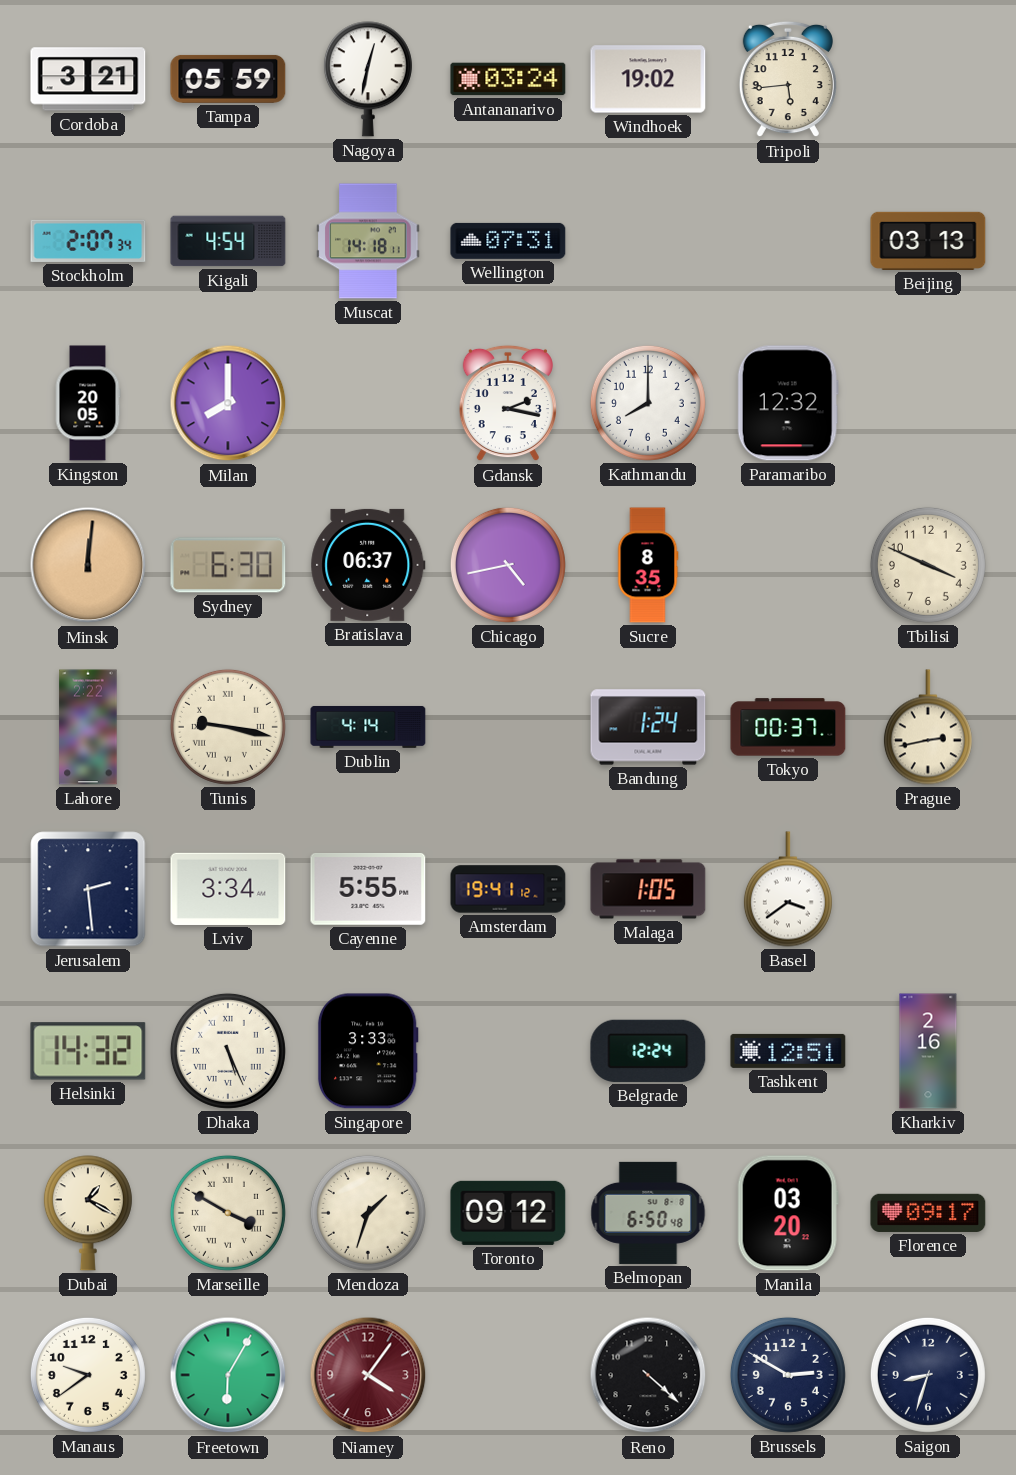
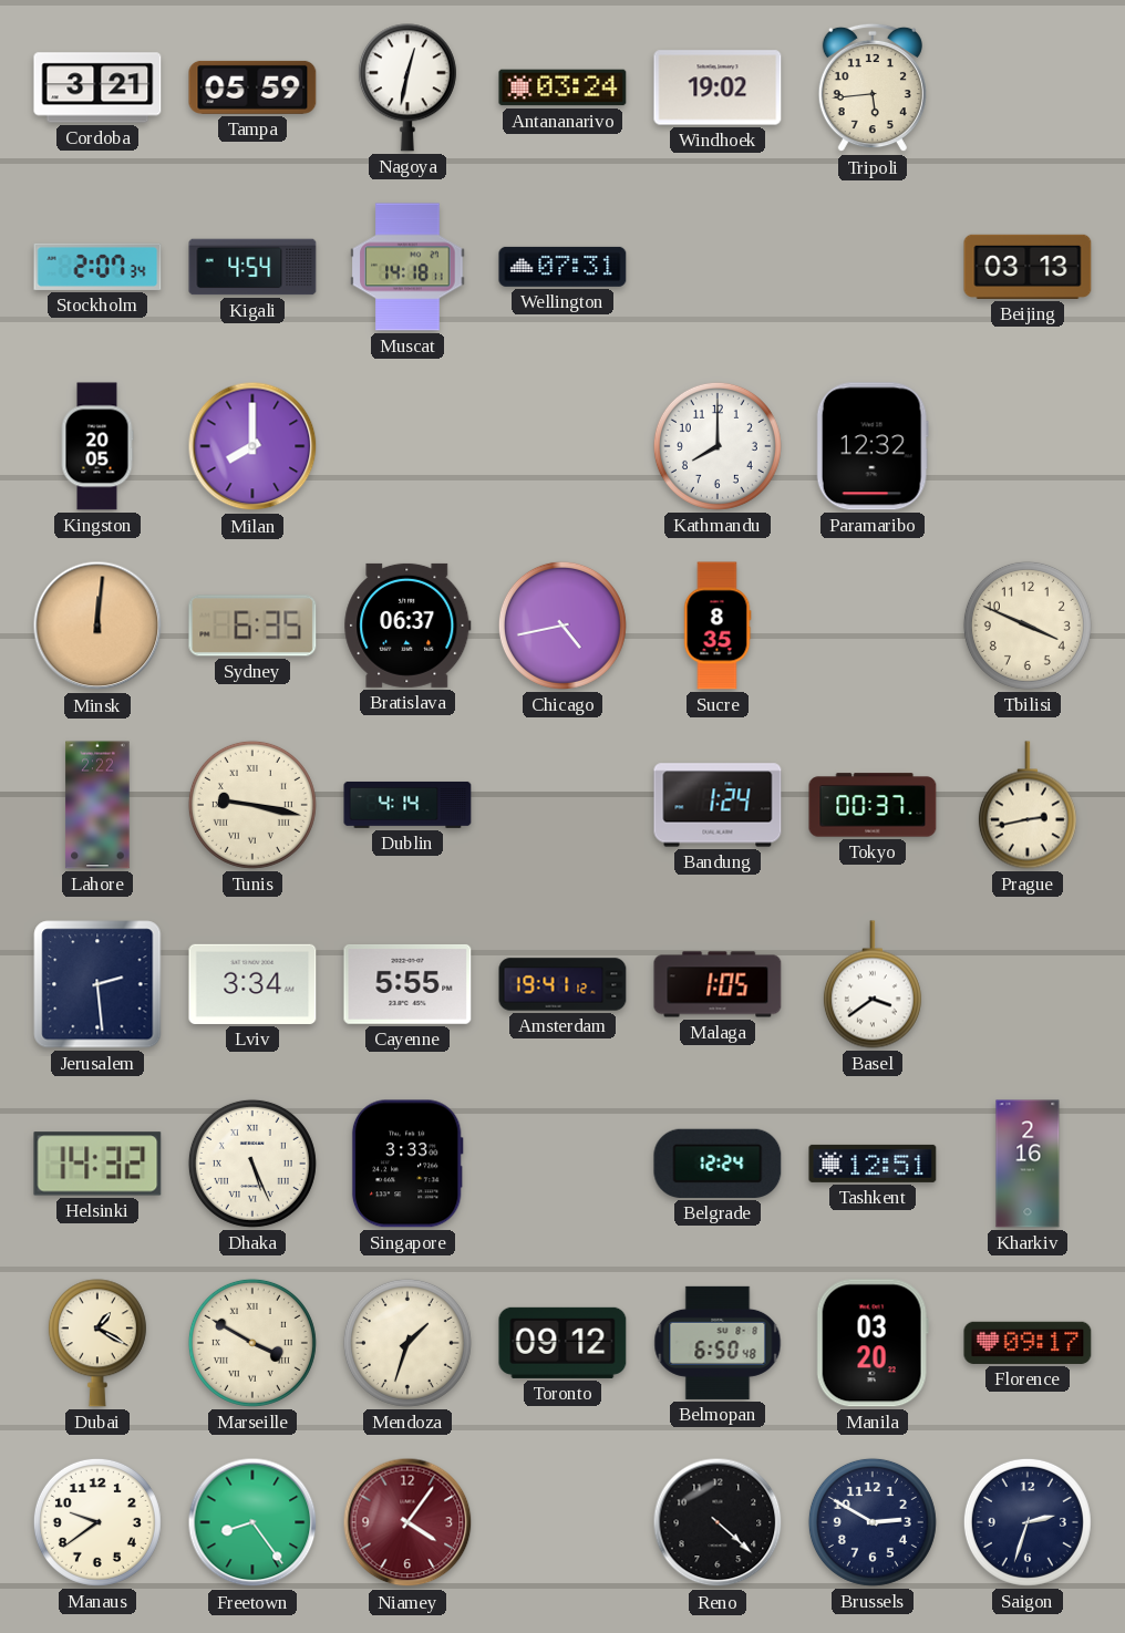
Gdansk: 2:17 -> none
Sydney: 6:30 -> 6:35
Freetown: 6:05 -> 8:24
Saigon: 8:33 -> 2:33
